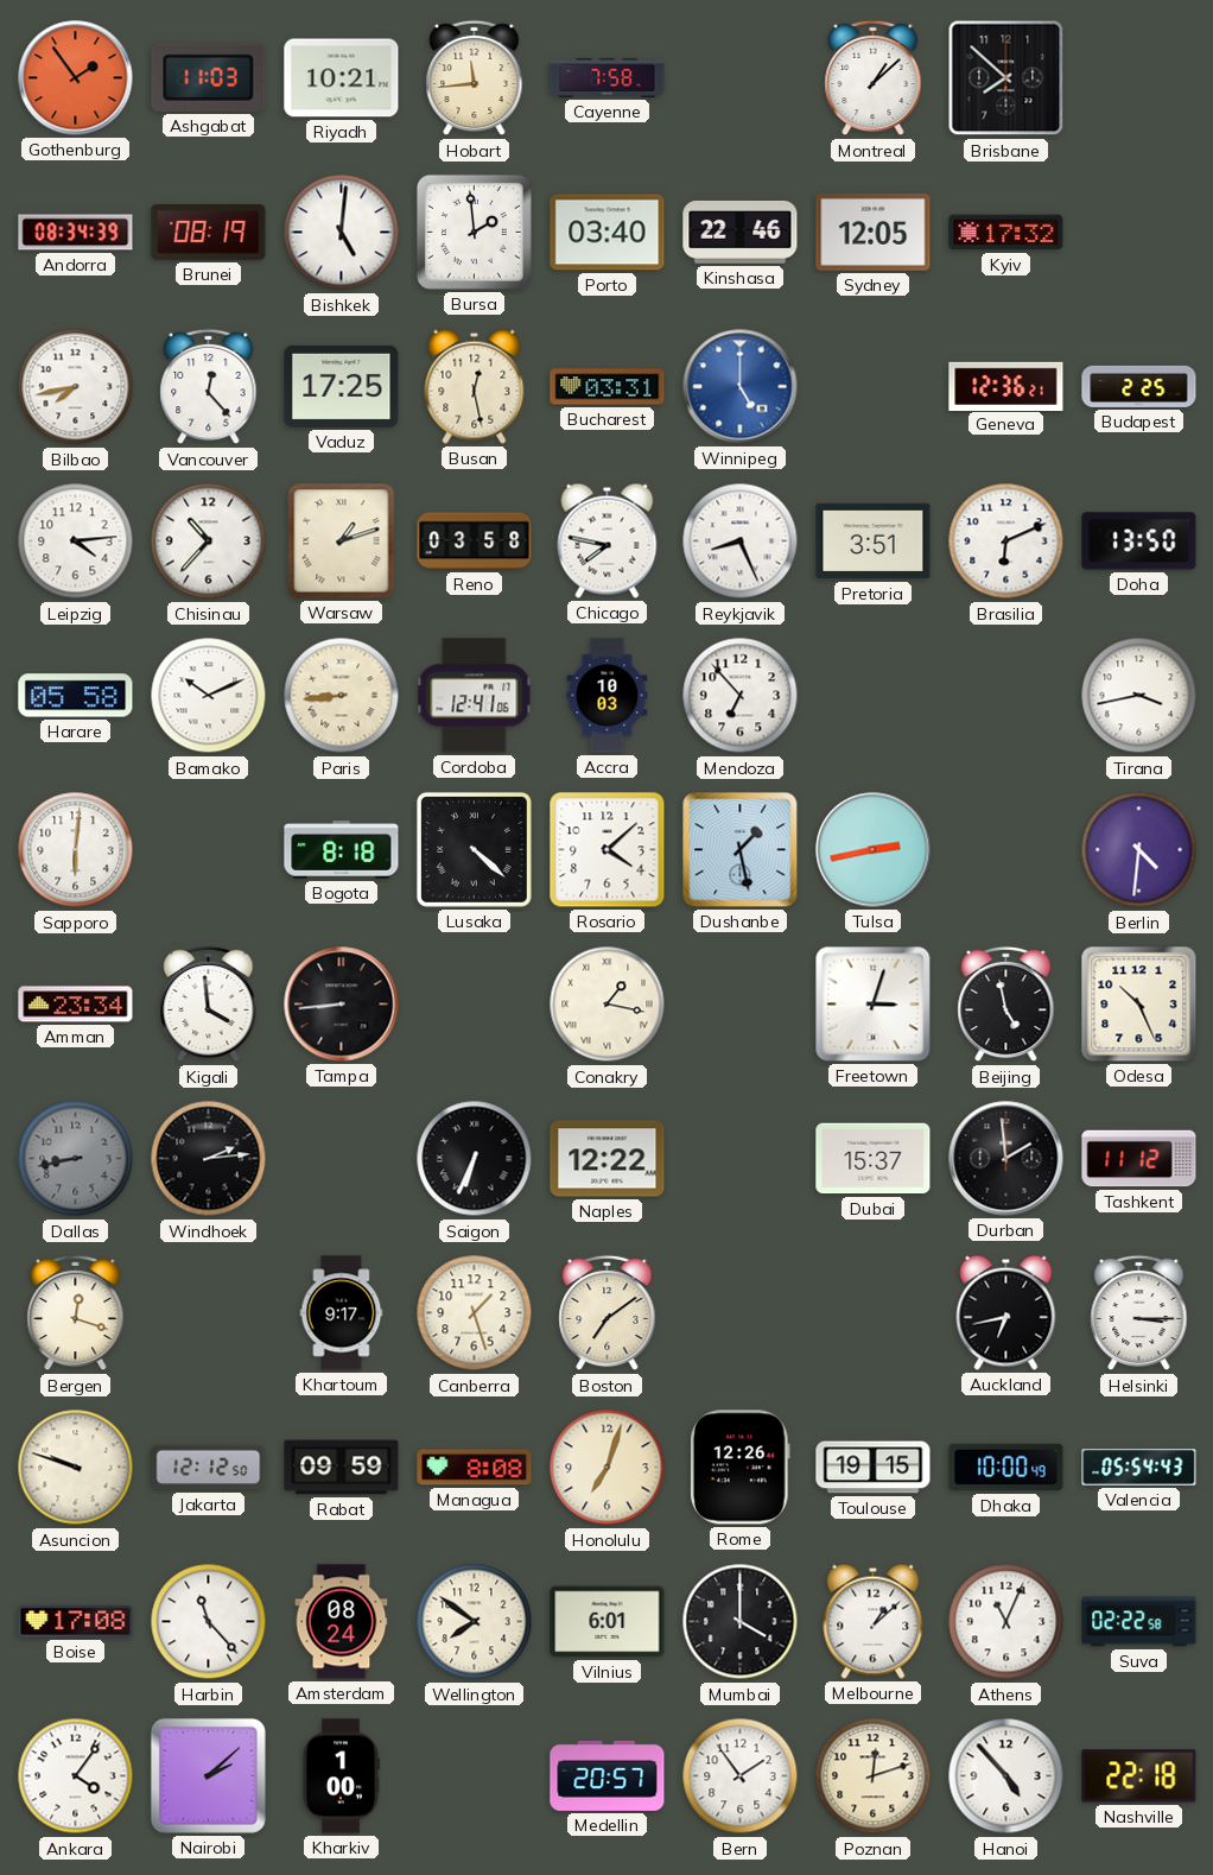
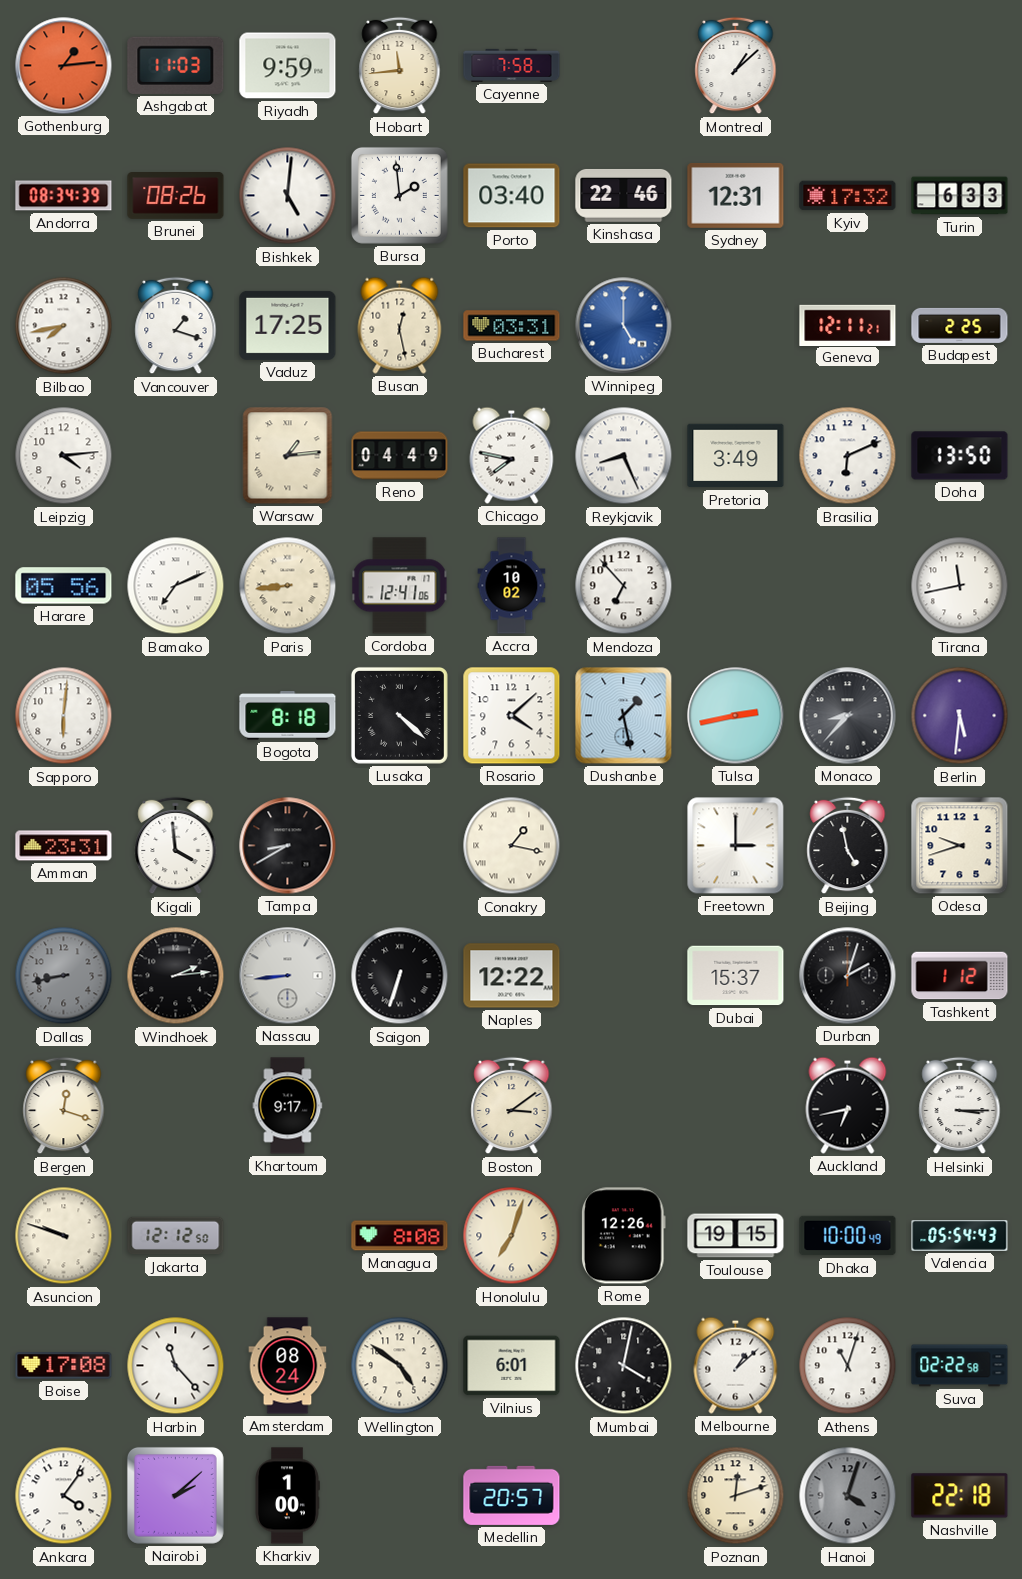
Gothenburg: 1:54 -> 1:14
Riyadh: 10:21 -> 9:59
Brisbane: 7:52 -> none
Brunei: 08:19 -> 08:26
Sydney: 12:05 -> 12:31
Turin: none -> 6:33
Vancouver: 12:23 -> 1:18
Geneva: 12:36 -> 12:11
Chisinau: 10:37 -> none
Warsaw: 1:12 -> 1:14
Reno: 03:58 -> 04:49
Pretoria: 3:51 -> 3:49
Harare: 05:58 -> 05:56
Bamako: 10:11 -> 7:11
Accra: 10:03 -> 10:02
Tirana: 3:43 -> 11:43
Monaco: none -> 8:37
Berlin: 4:31 -> 5:31
Amman: 23:34 -> 23:31
Tampa: 8:44 -> 8:40
Freetown: 3:03 -> 3:00
Odesa: 10:26 -> 9:42
Nassau: none -> 8:44
Saigon: 6:34 -> 6:33
Durban: 1:59 -> 2:03
Tashkent: 11:12 -> 1:12
Canberra: 1:27 -> none
Boston: 7:09 -> 3:09
Rabat: 09:59 -> none
Wellington: 7:51 -> 4:51
Mumbai: 4:00 -> 4:02
Athens: 11:04 -> 11:03
Bern: 1:54 -> none
Hanoi: 4:53 -> 4:03
Hanoi dial: white -> grey
